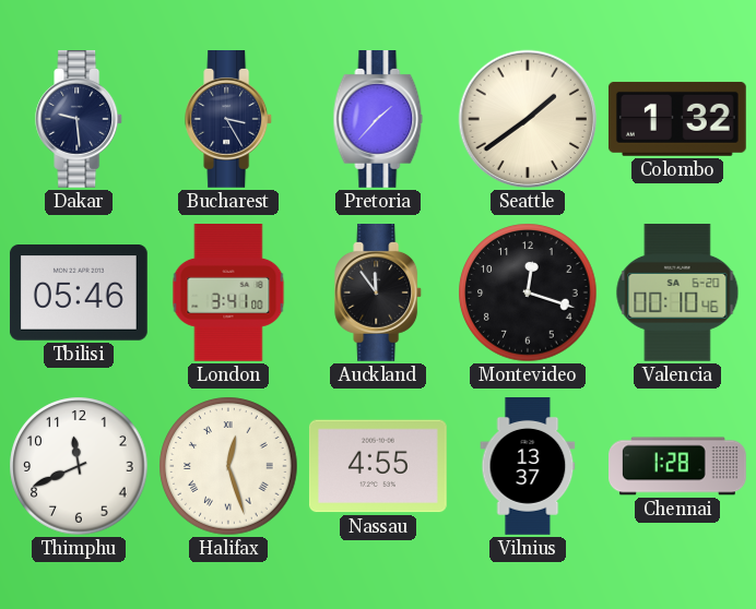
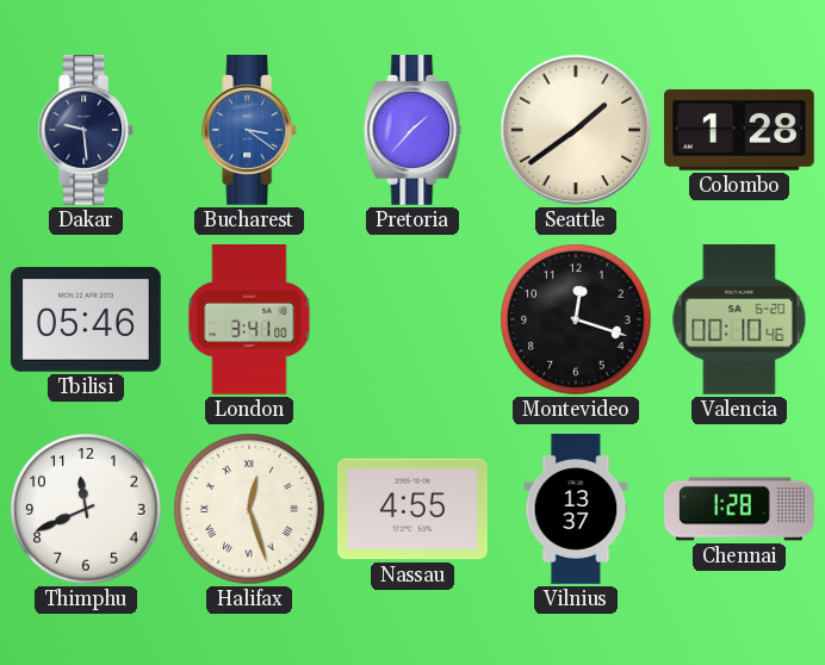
Bucharest: 3:25 -> 3:21
Bucharest dial: navy -> blue
Colombo: 1:32 -> 1:28
Auckland: 11:54 -> none
